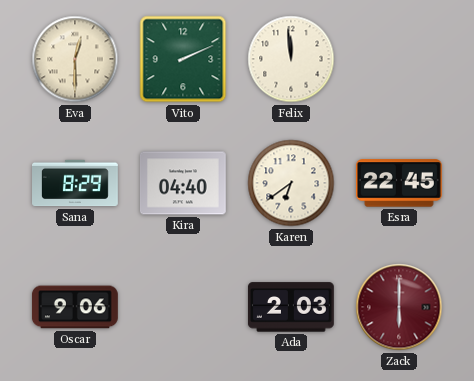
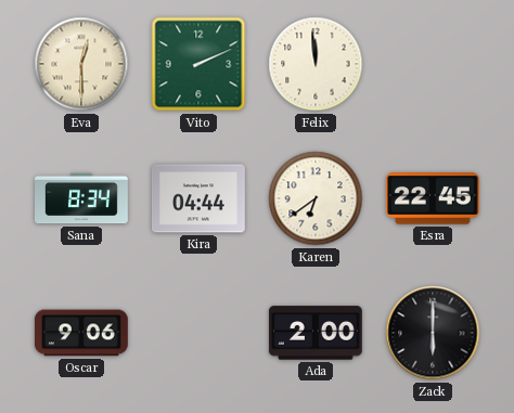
Sana: 8:29 -> 8:34
Kira: 04:40 -> 04:44
Ada: 2:03 -> 2:00
Zack dial: burgundy -> black
